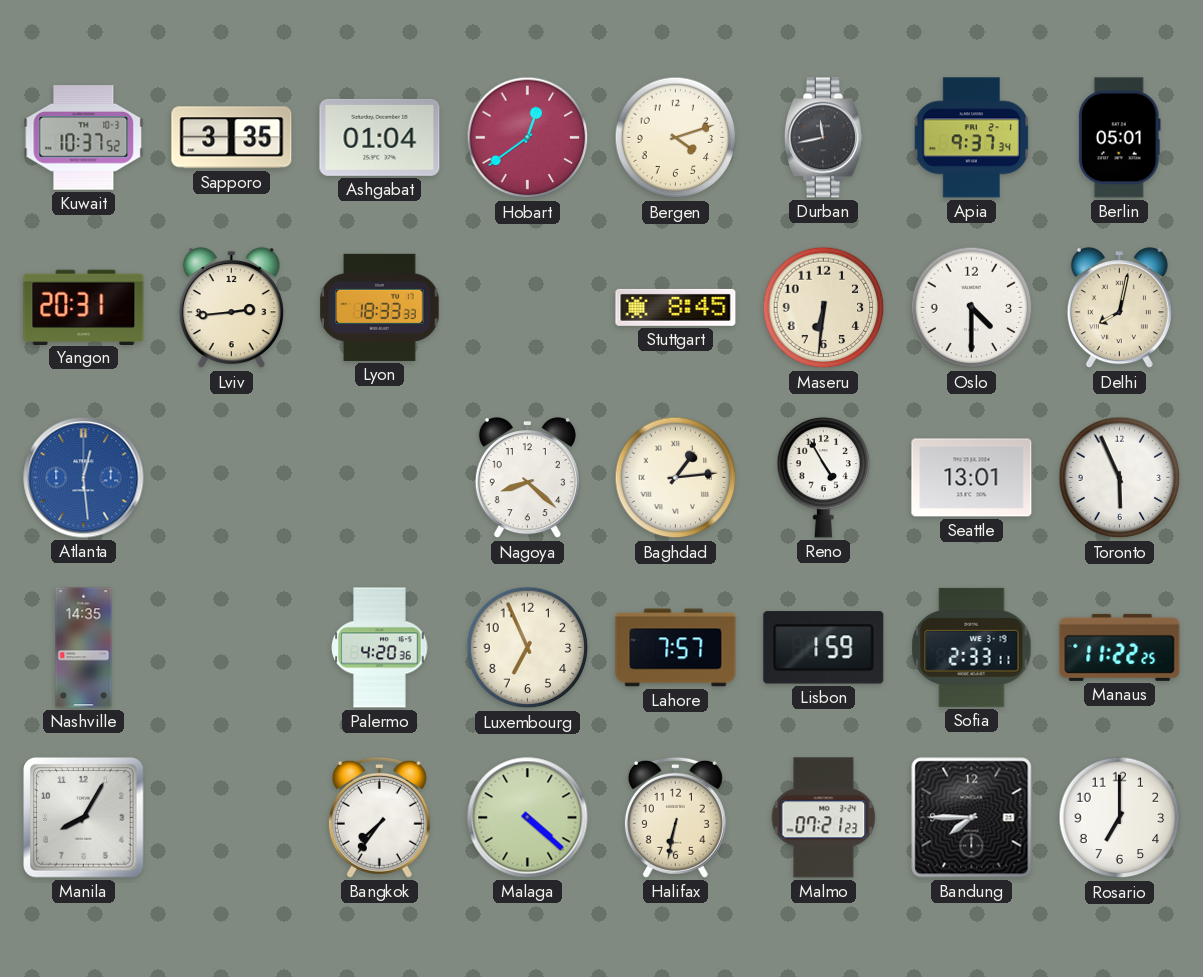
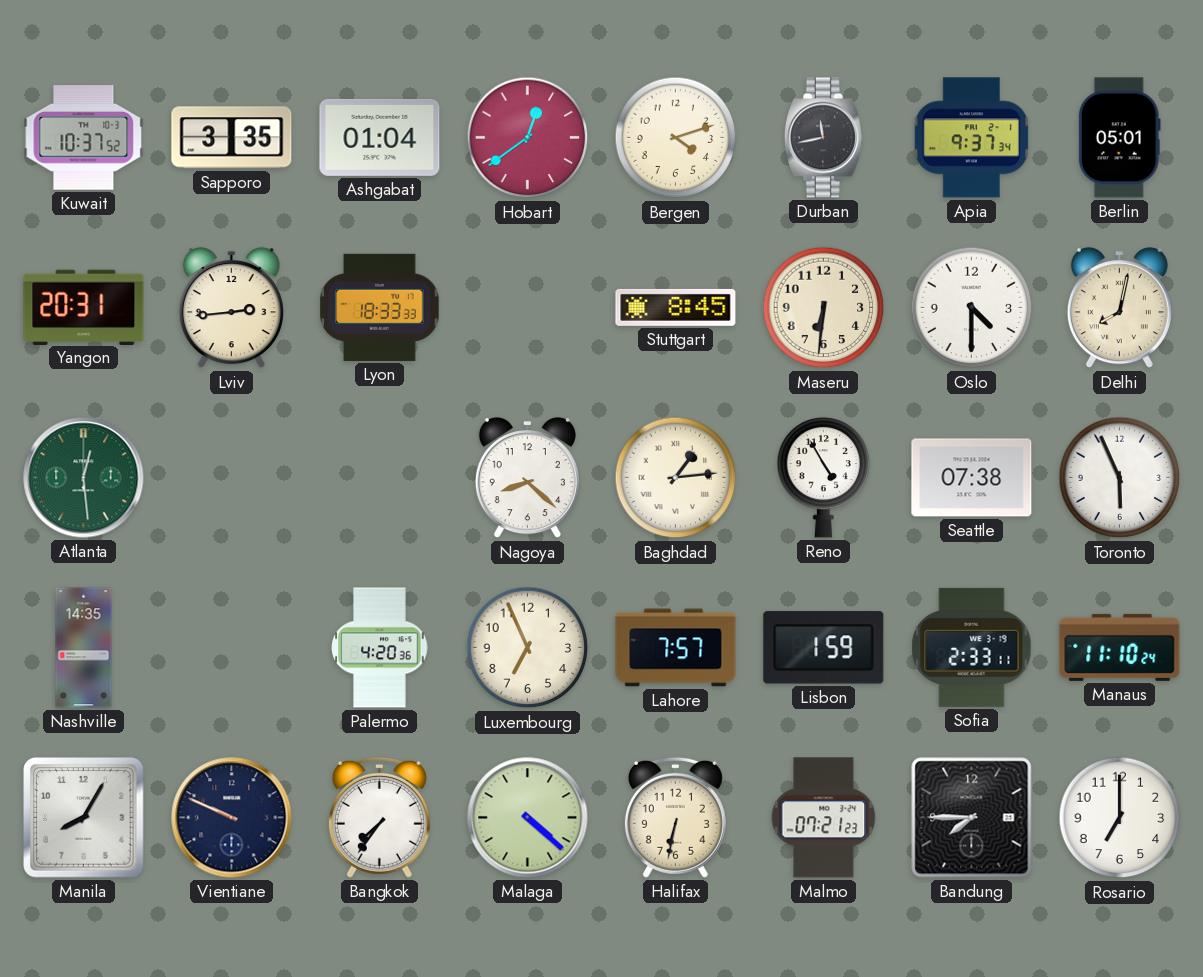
Atlanta dial: blue -> green
Seattle: 13:01 -> 07:38
Manaus: 11:22 -> 11:10
Vientiane: none -> 9:49
